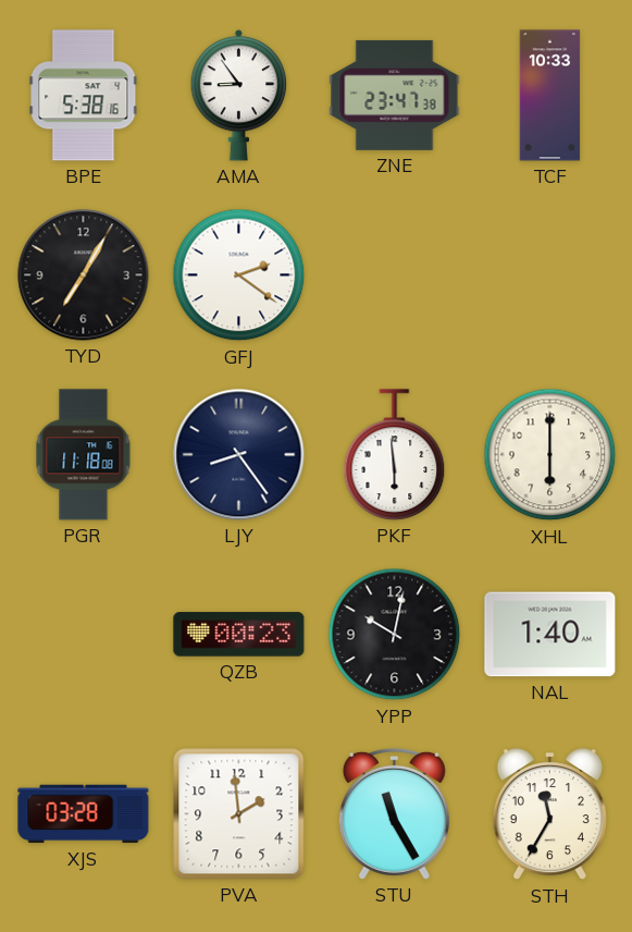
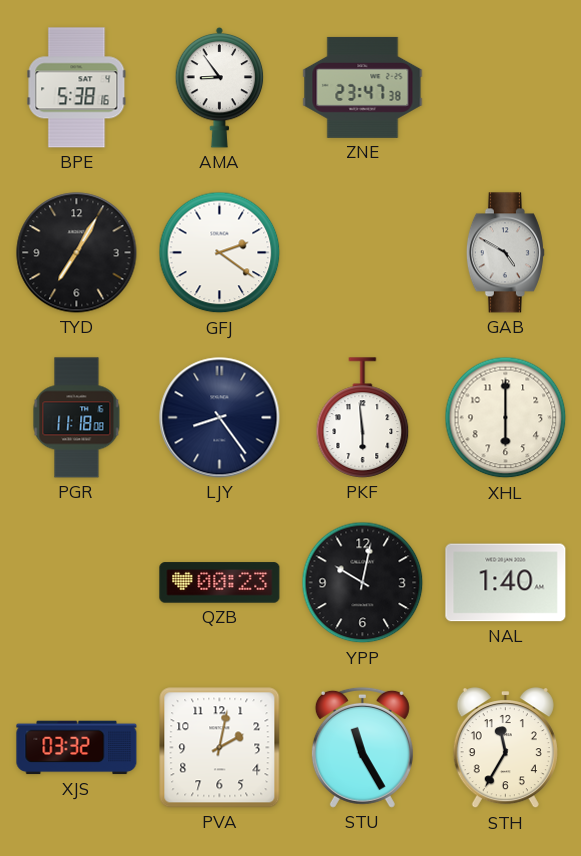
TCF: 10:33 -> none
GAB: none -> 4:50
XJS: 03:28 -> 03:32
PVA: 1:59 -> 2:02
